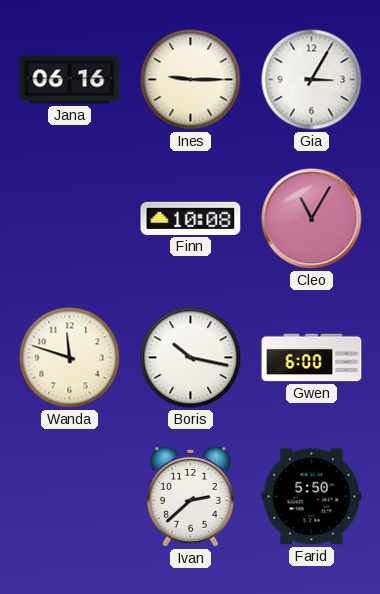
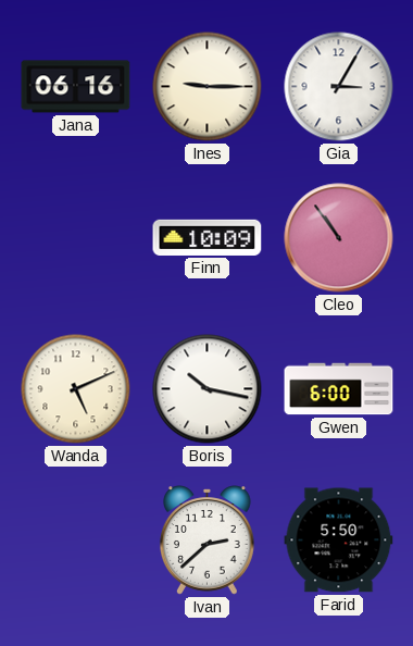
Finn: 10:08 -> 10:09
Cleo: 11:05 -> 10:54
Wanda: 11:48 -> 5:11
